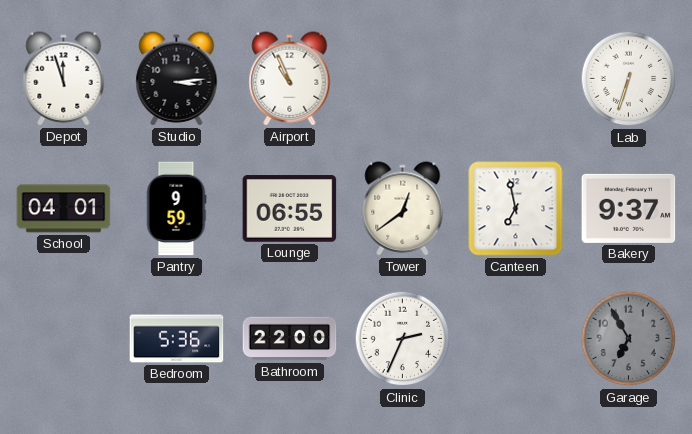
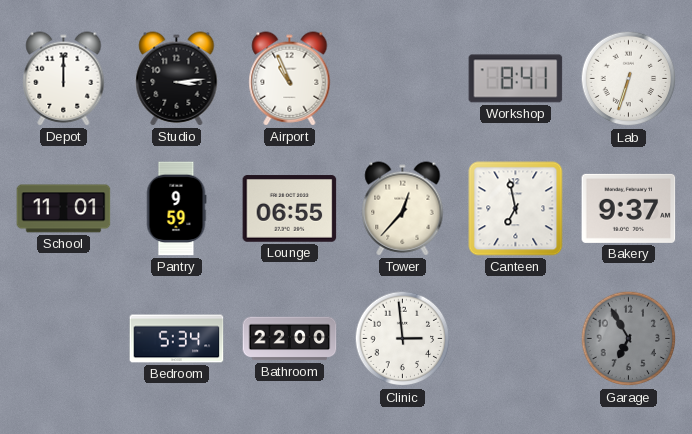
Depot: 11:57 -> 12:00
Workshop: none -> 8:41
School: 04:01 -> 11:01
Tower: 12:39 -> 12:37
Bedroom: 5:36 -> 5:34
Clinic: 2:34 -> 2:59
